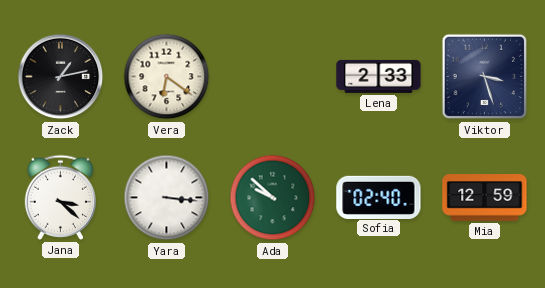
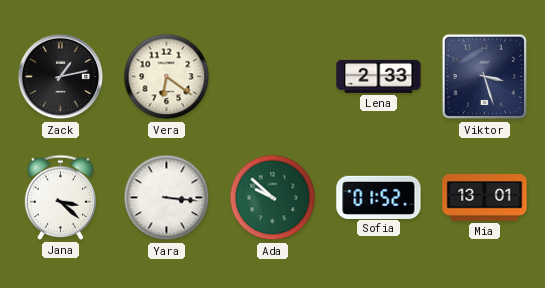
Sofia: 02:40 -> 01:52
Mia: 12:59 -> 13:01
